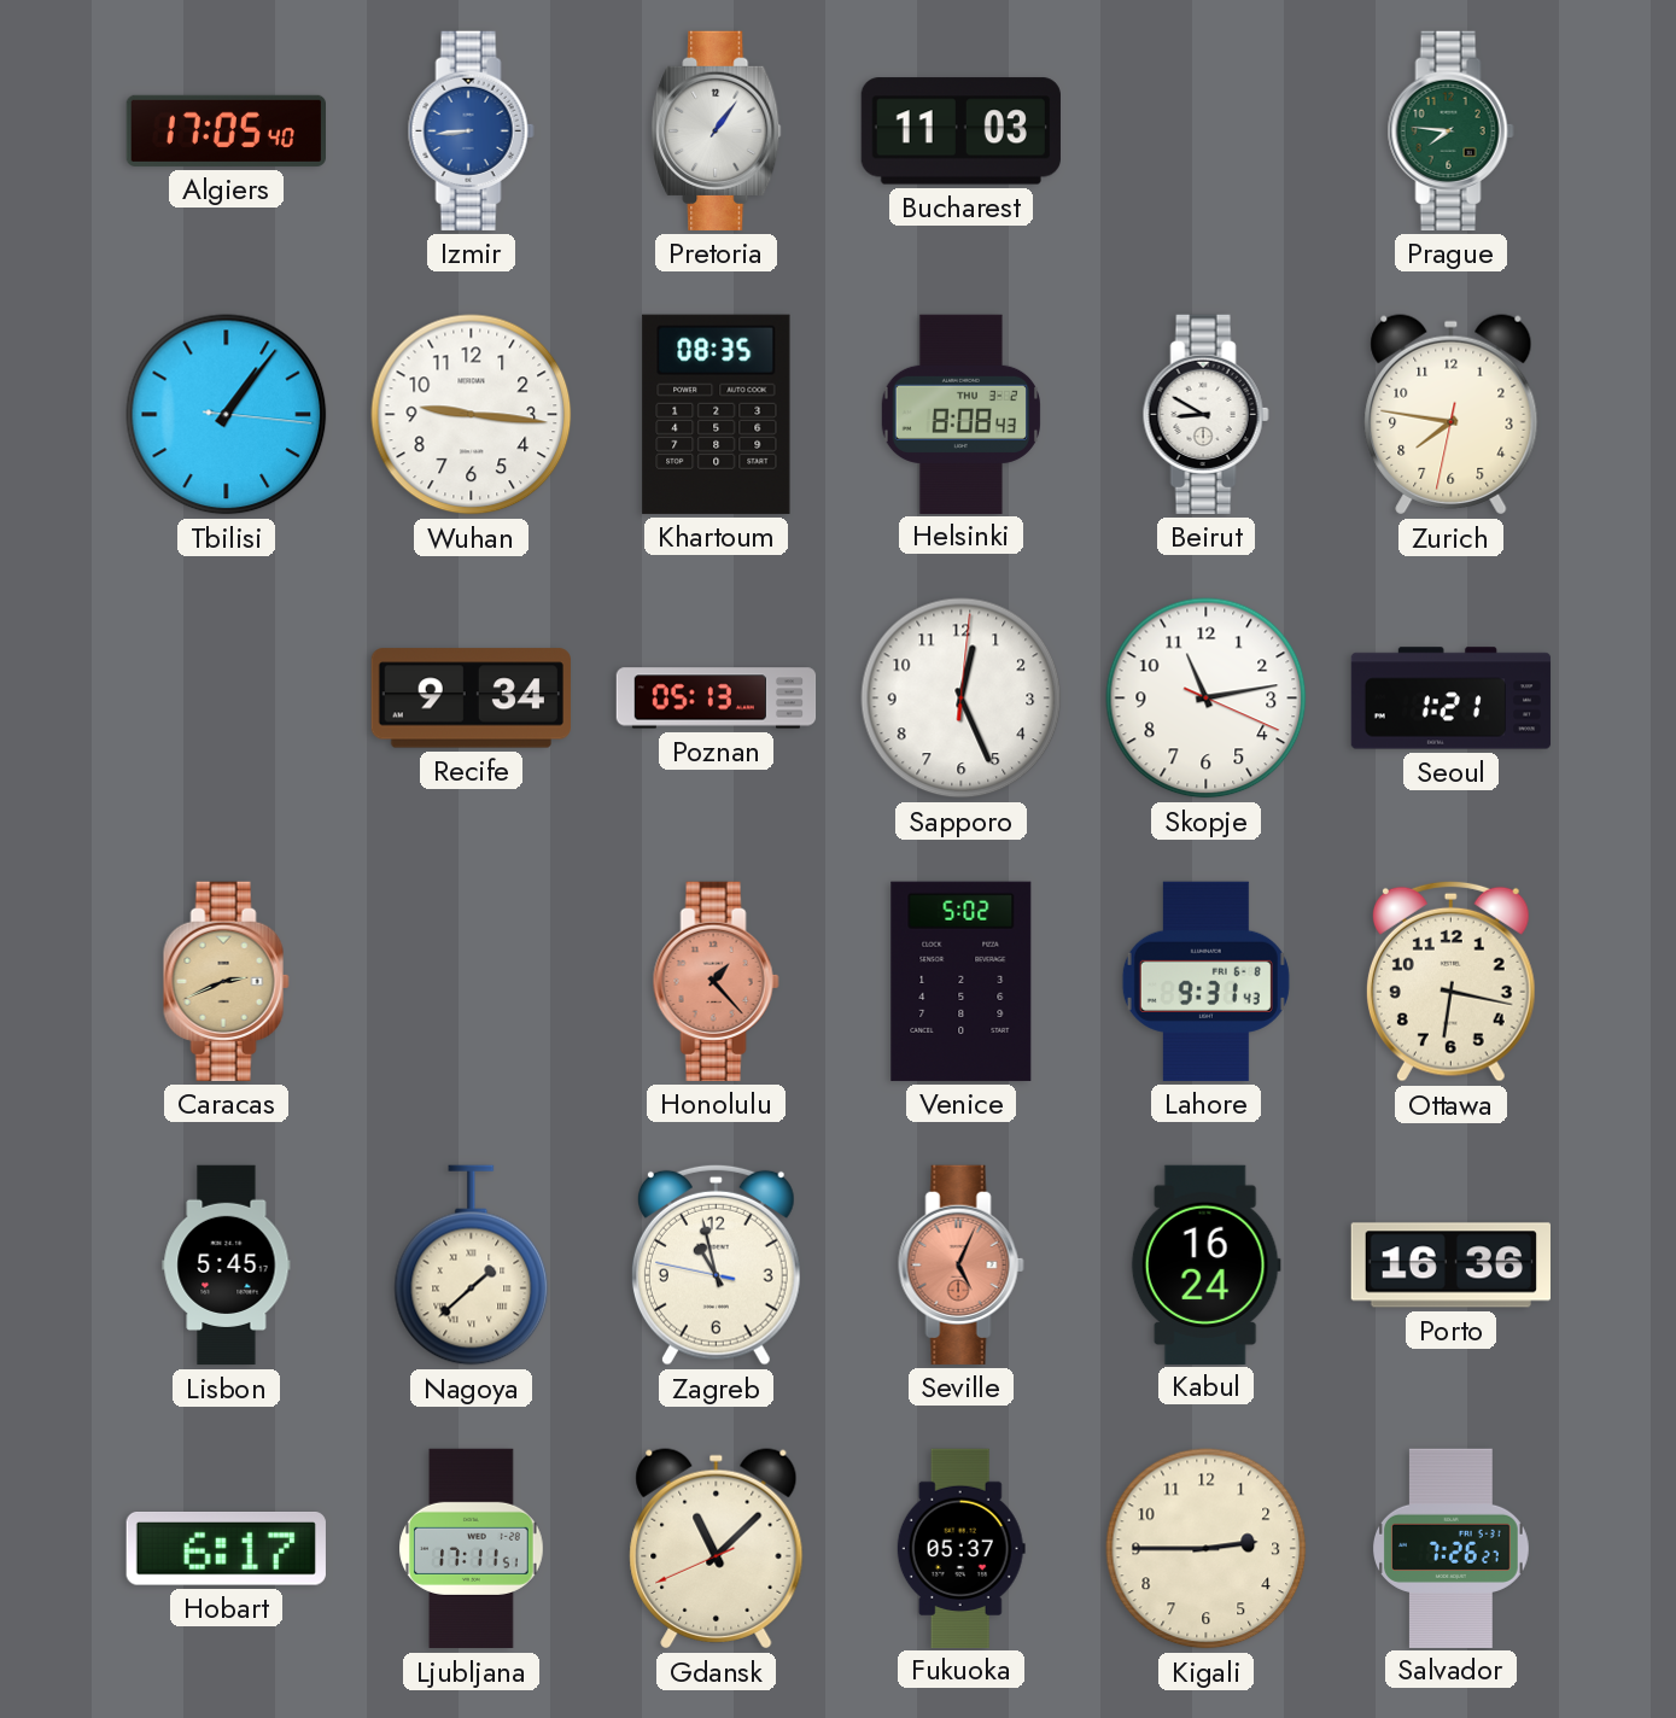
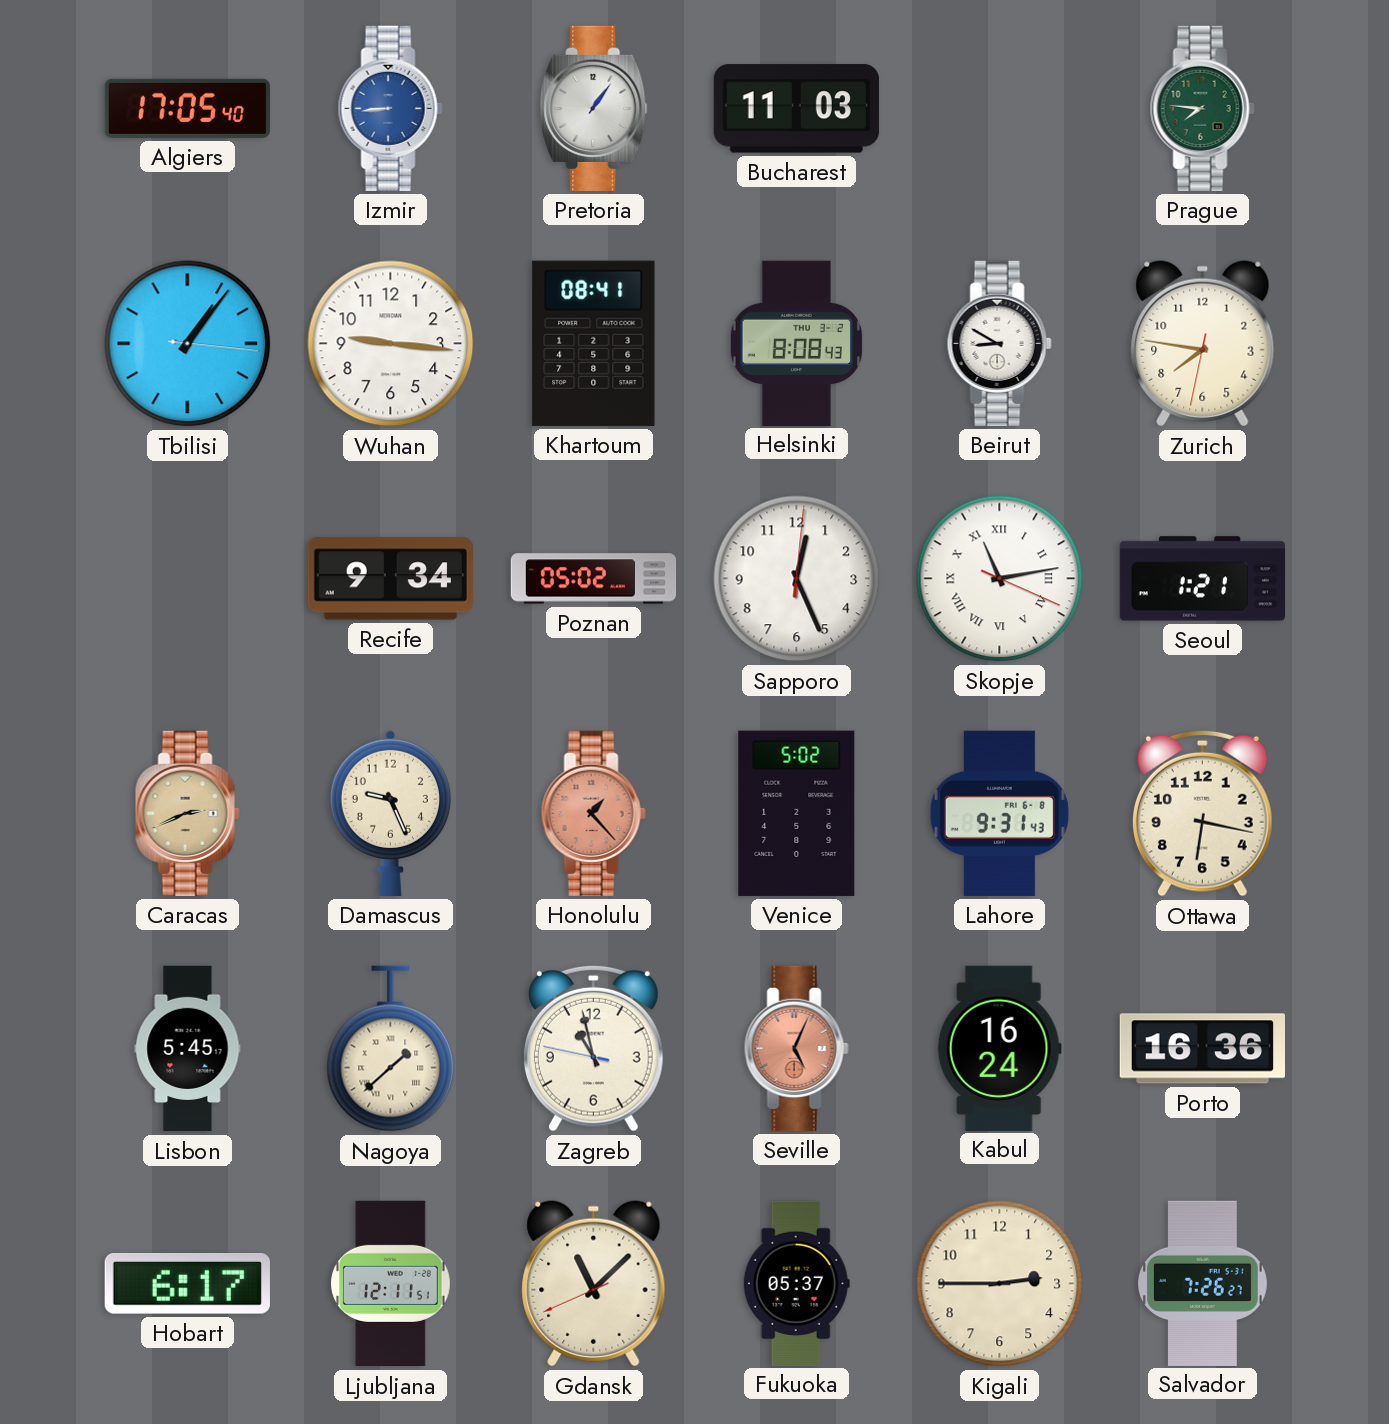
Khartoum: 08:35 -> 08:41
Poznan: 05:13 -> 05:02
Skopje numerals: Arabic -> Roman
Damascus: none -> 9:26
Ljubljana: 17:11 -> 12:11
